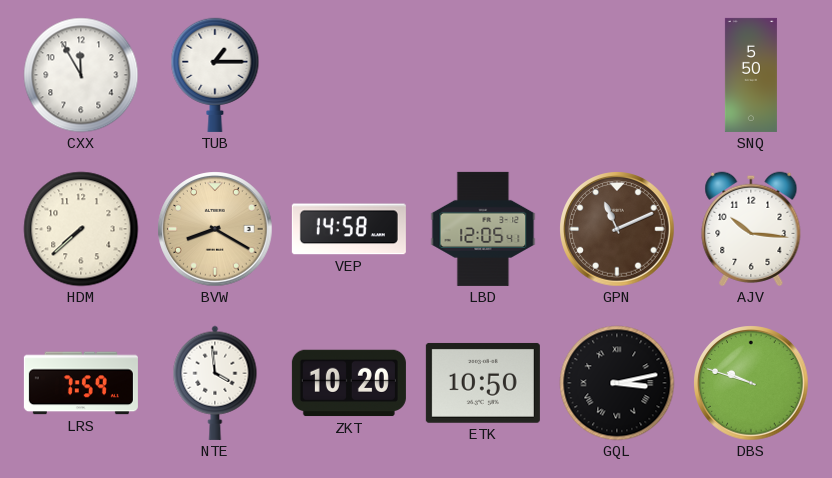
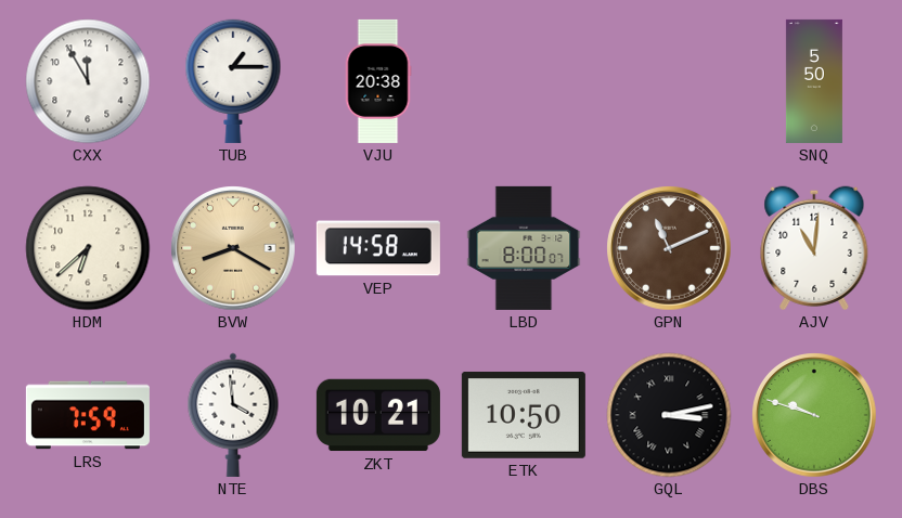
VJU: none -> 20:38
HDM: 7:38 -> 6:38
LBD: 12:05 -> 8:00
AJV: 10:16 -> 11:01
ZKT: 10:20 -> 10:21
